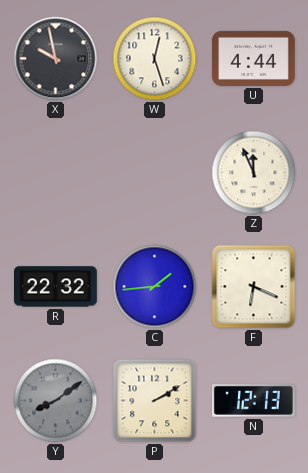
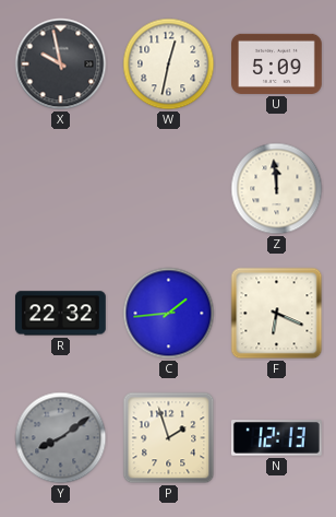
W: 12:27 -> 12:32
U: 4:44 -> 5:09
Z: 11:56 -> 11:59
P: 2:10 -> 1:57
